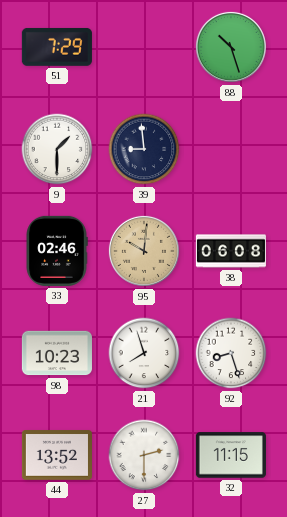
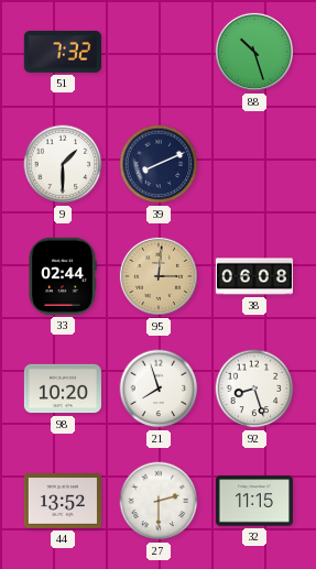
51: 7:29 -> 7:32
39: 8:59 -> 8:11
33: 02:46 -> 02:44
95: 10:01 -> 3:01
98: 10:23 -> 10:20
